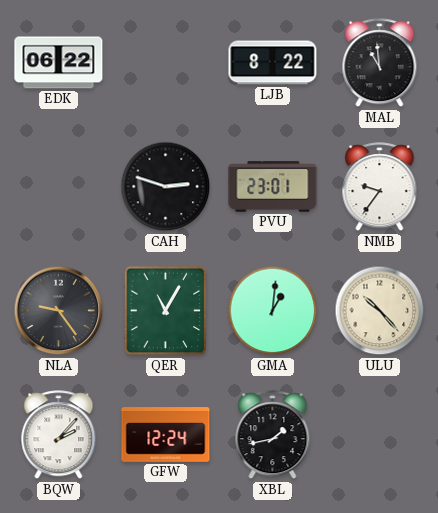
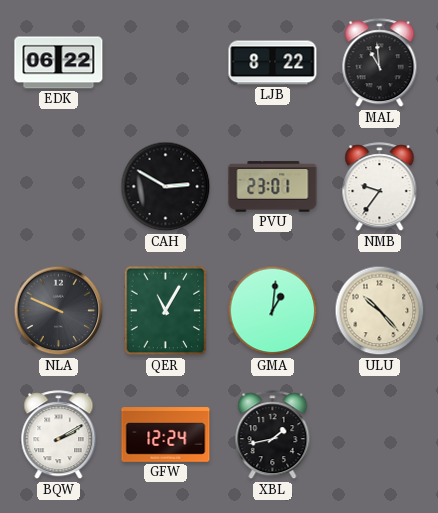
CAH: 2:48 -> 2:50
NLA: 9:24 -> 9:49
BQW: 2:07 -> 2:10
